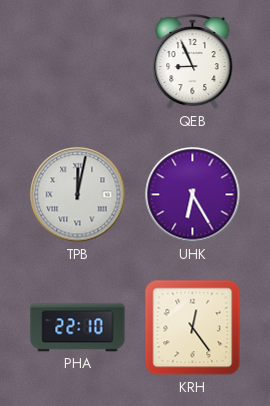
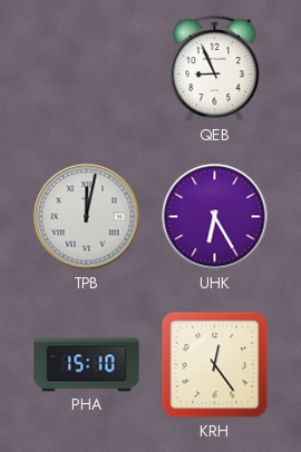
PHA: 22:10 -> 15:10
